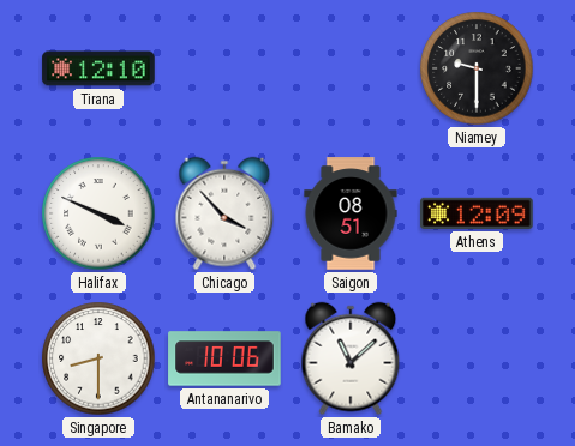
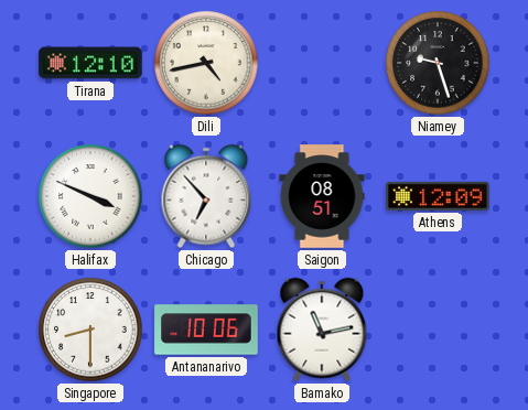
Dili: none -> 4:43
Niamey: 9:30 -> 9:27
Chicago: 3:53 -> 6:53
Bamako: 11:08 -> 11:13
